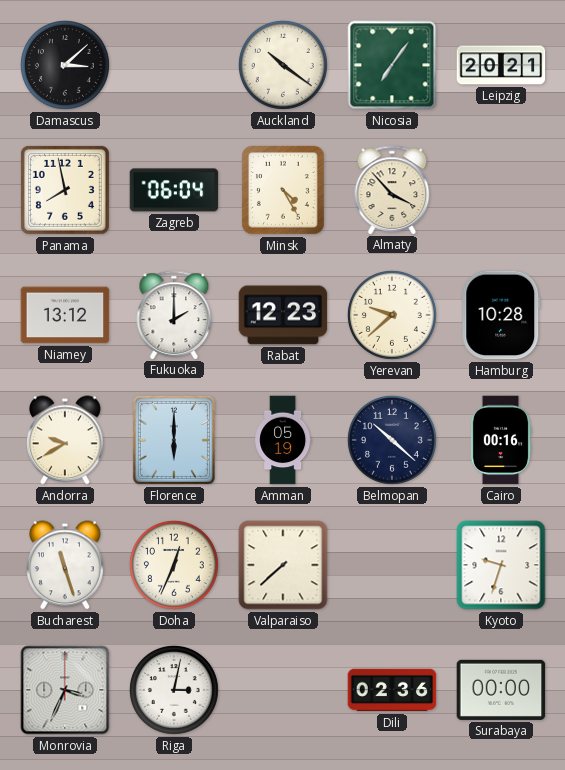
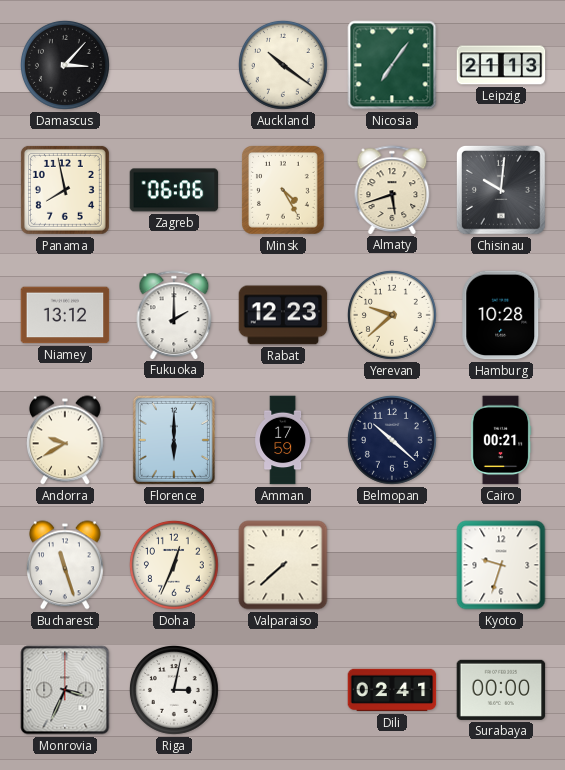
Damascus: 3:08 -> 3:07
Leipzig: 20:21 -> 21:13
Zagreb: 06:04 -> 06:06
Almaty: 3:53 -> 5:42
Chisinau: none -> 10:01
Amman: 05:19 -> 17:59
Cairo: 00:16 -> 00:21
Dili: 02:36 -> 02:41
